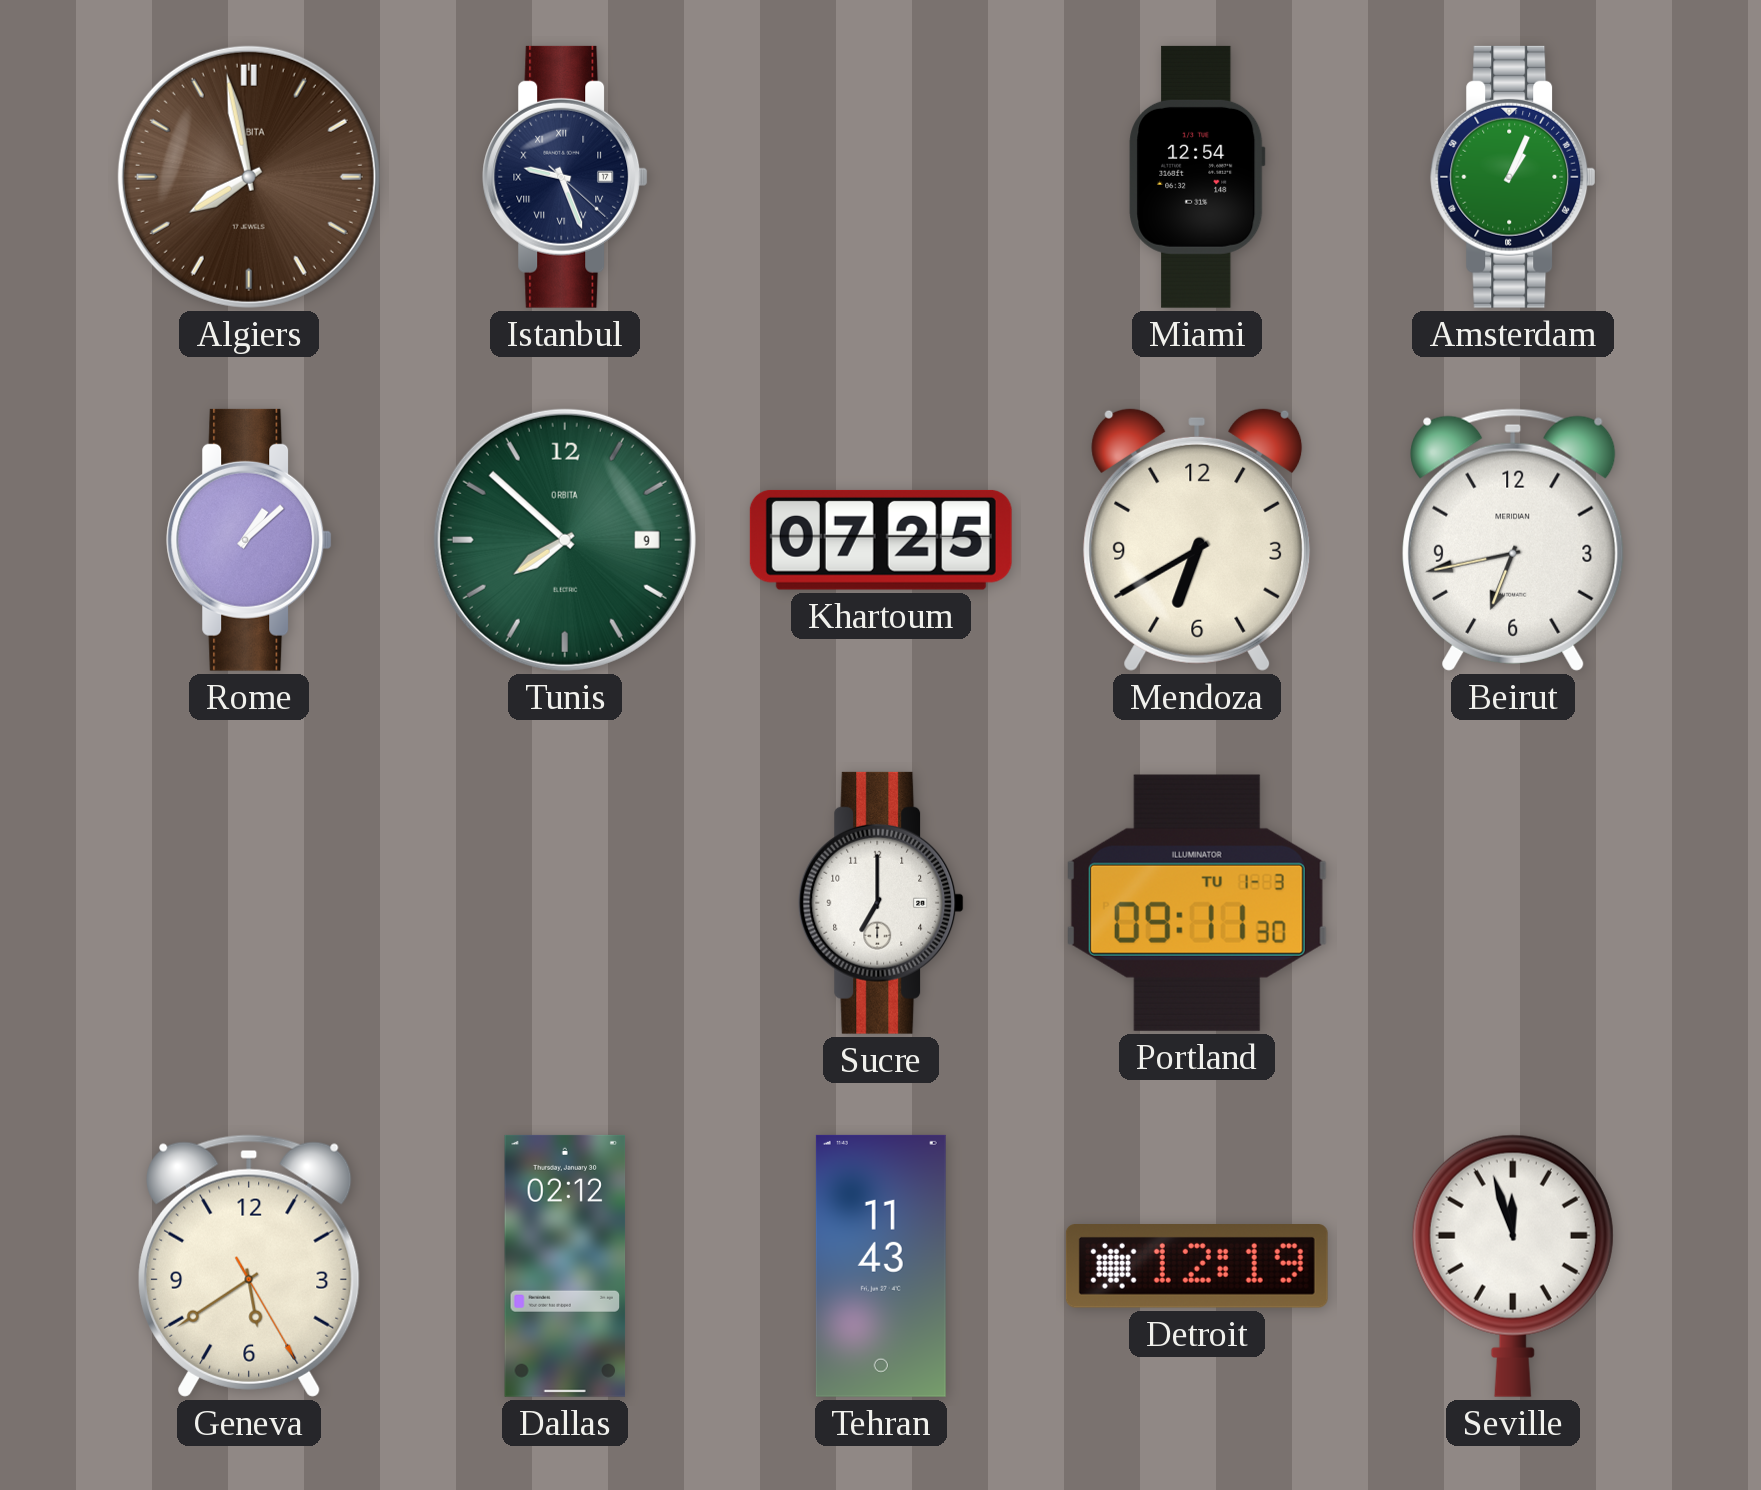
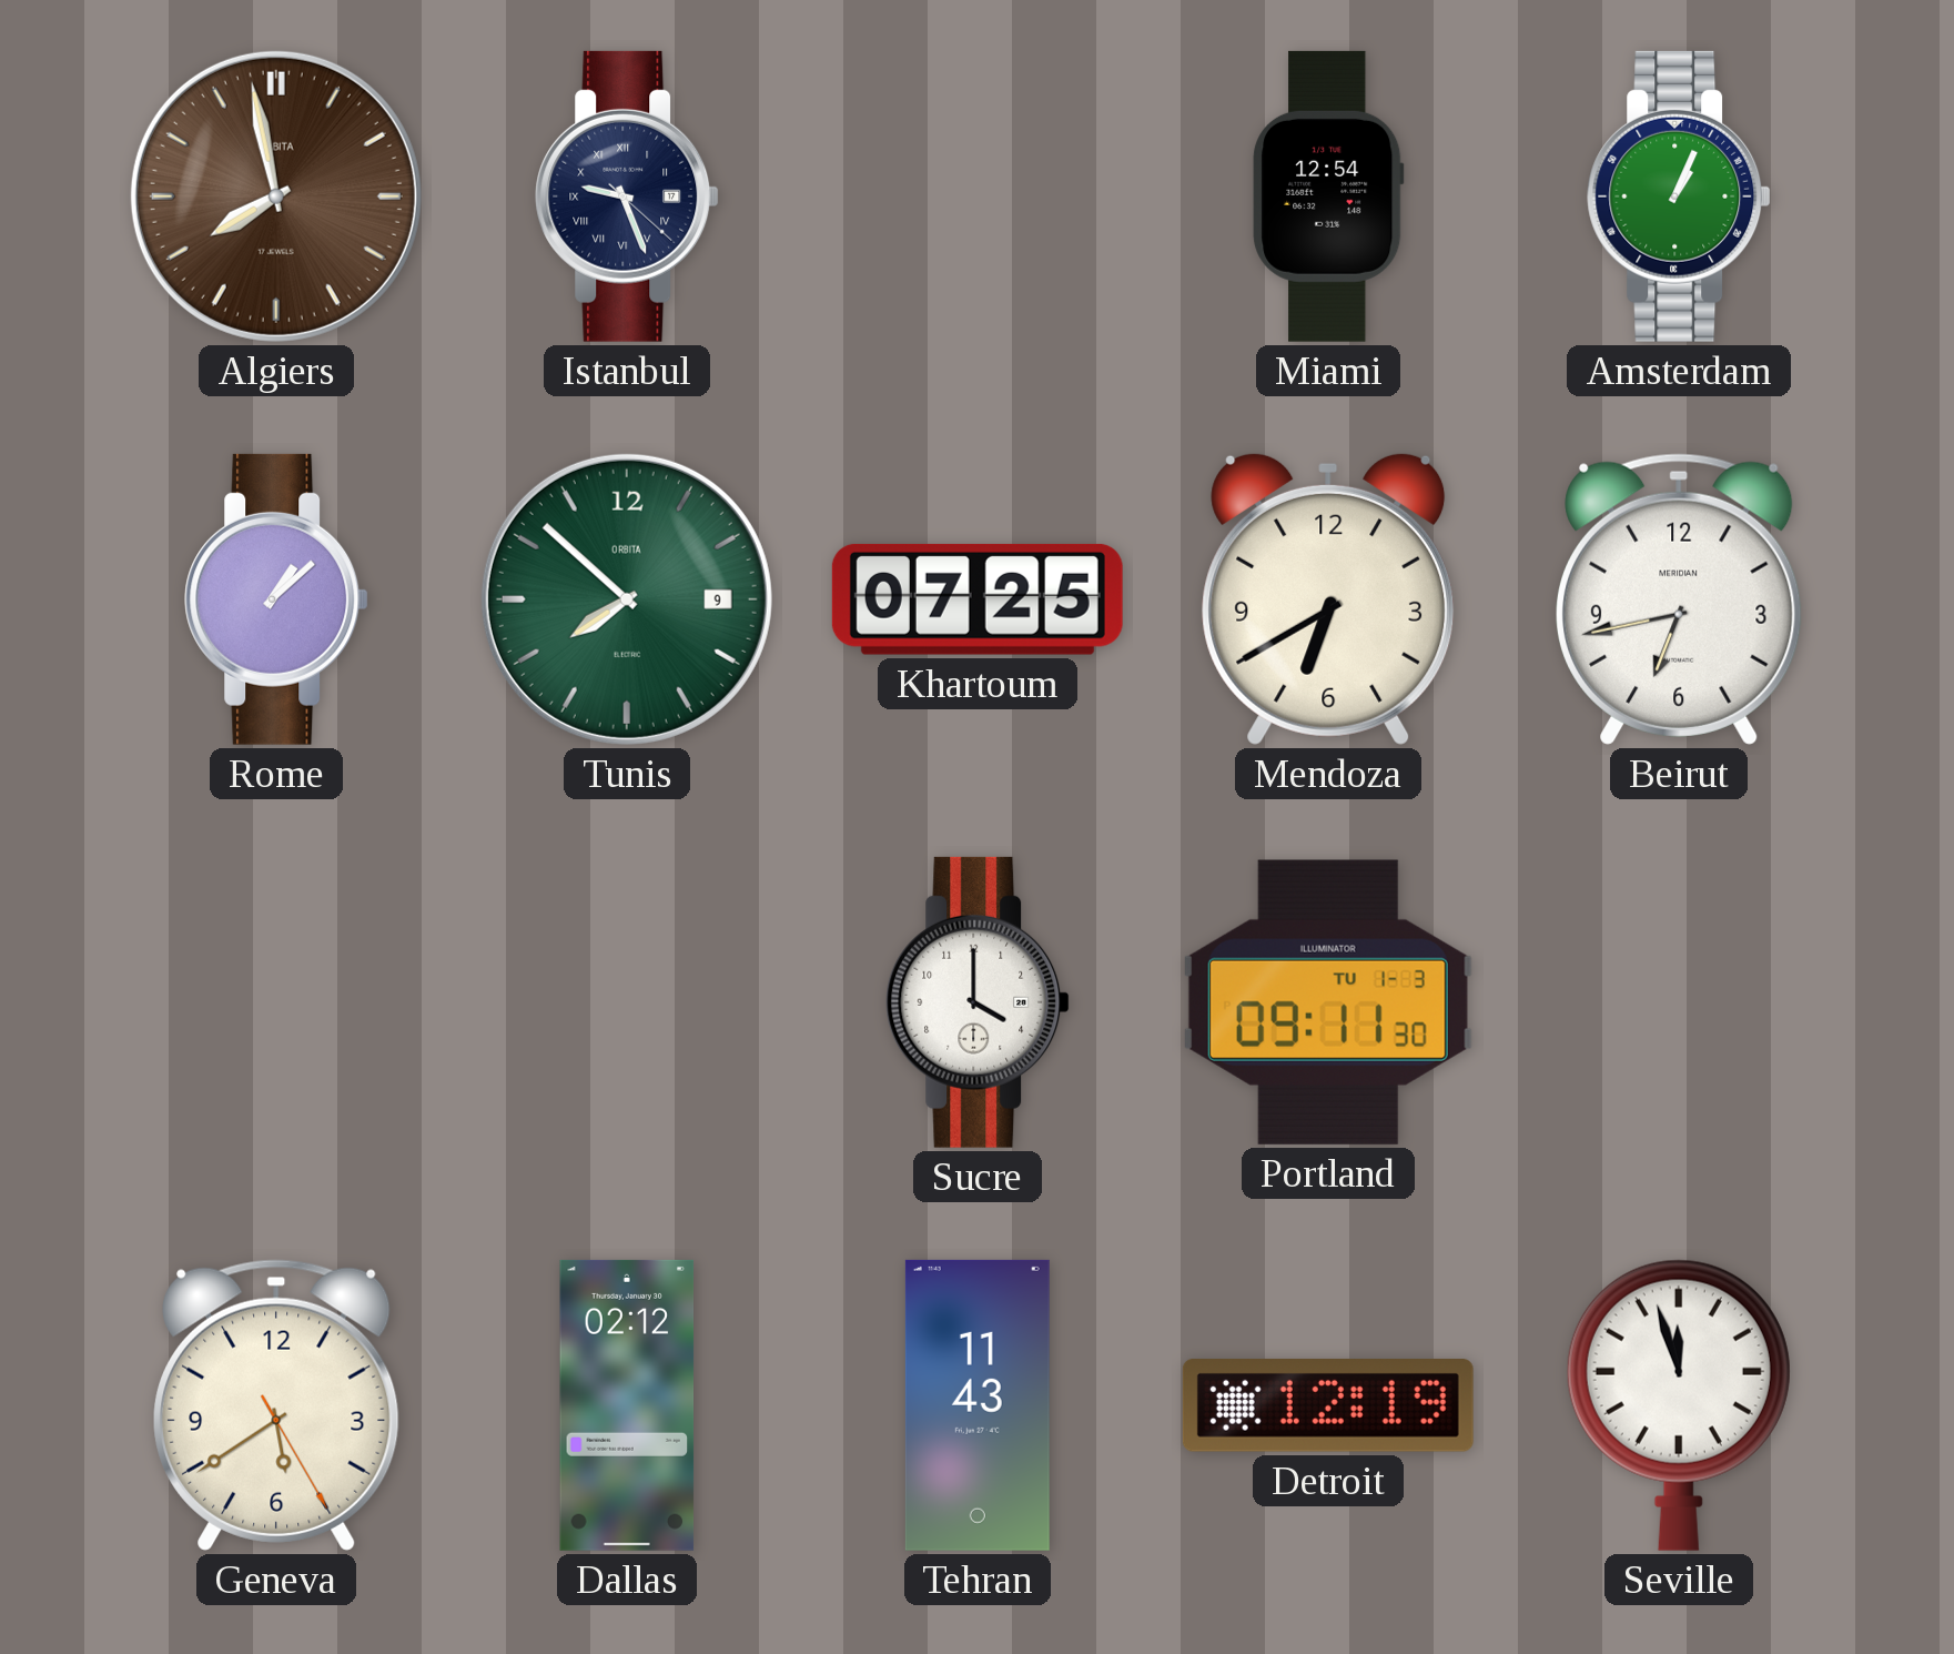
Sucre: 7:00 -> 4:00
